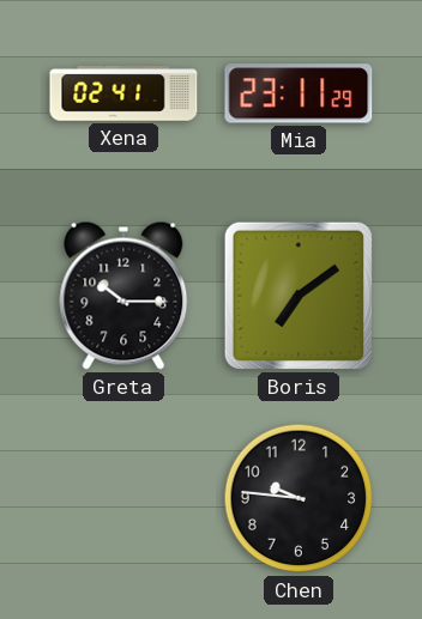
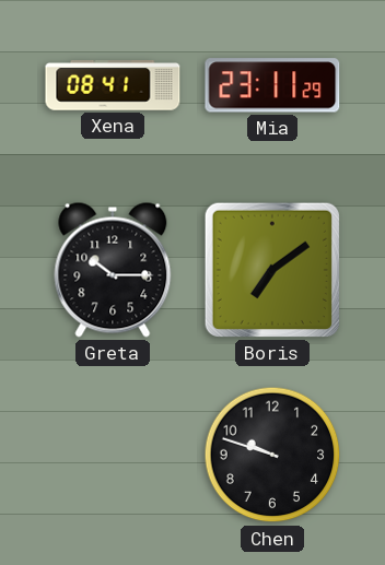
Xena: 02:41 -> 08:41
Chen: 9:46 -> 9:48
